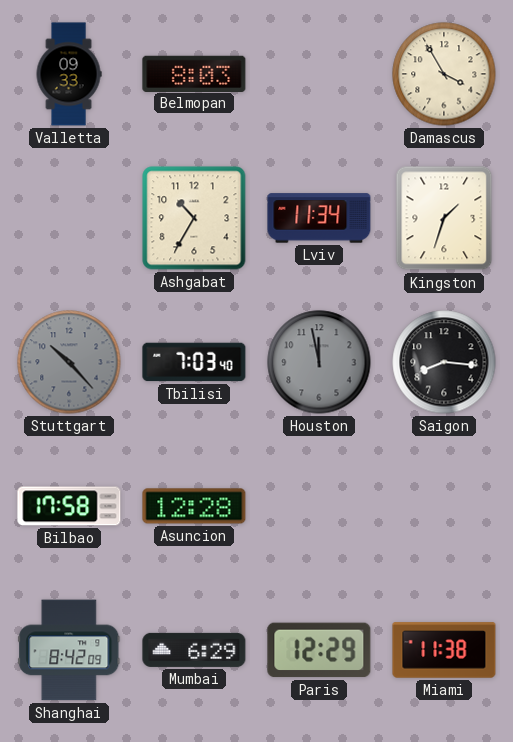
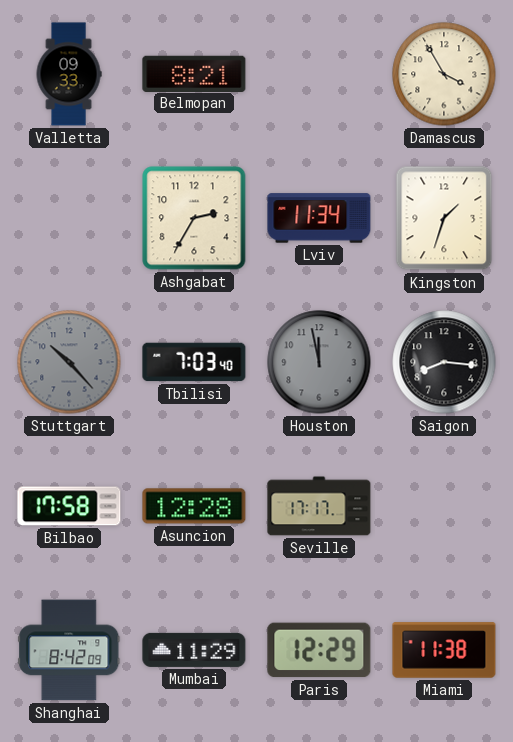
Belmopan: 8:03 -> 8:21
Ashgabat: 10:35 -> 2:35
Seville: none -> 17:17
Mumbai: 6:29 -> 11:29
